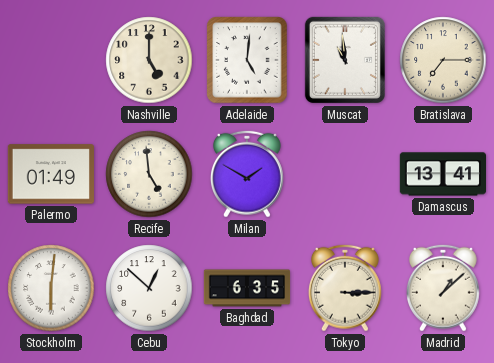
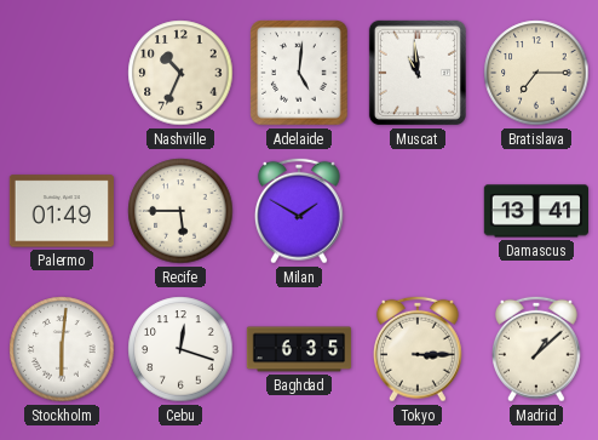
Nashville: 5:00 -> 10:34
Recife: 4:59 -> 5:45
Cebu: 12:52 -> 12:18
